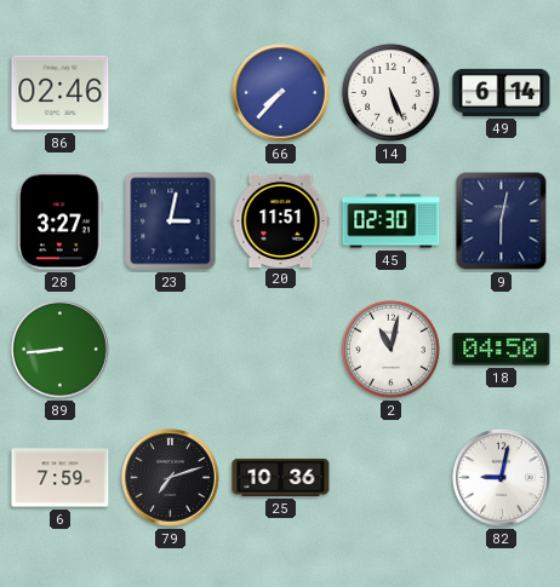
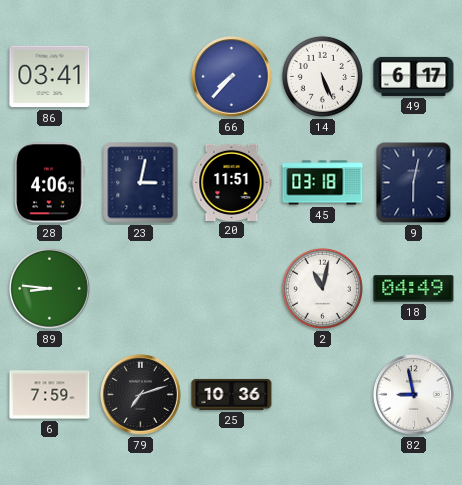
86: 02:46 -> 03:41
49: 6:14 -> 6:17
28: 3:27 -> 4:06
45: 02:30 -> 03:18
89: 8:44 -> 8:46
18: 04:50 -> 04:49
82: 9:02 -> 8:58
